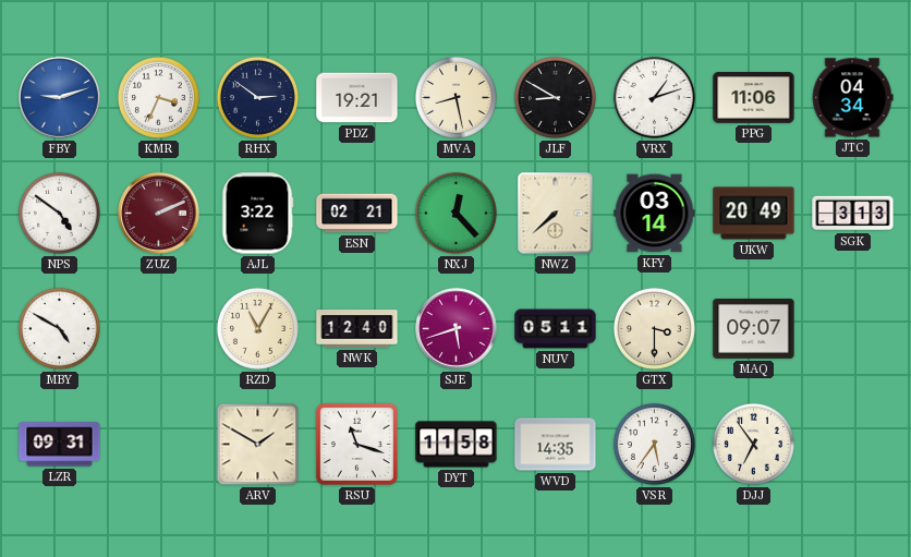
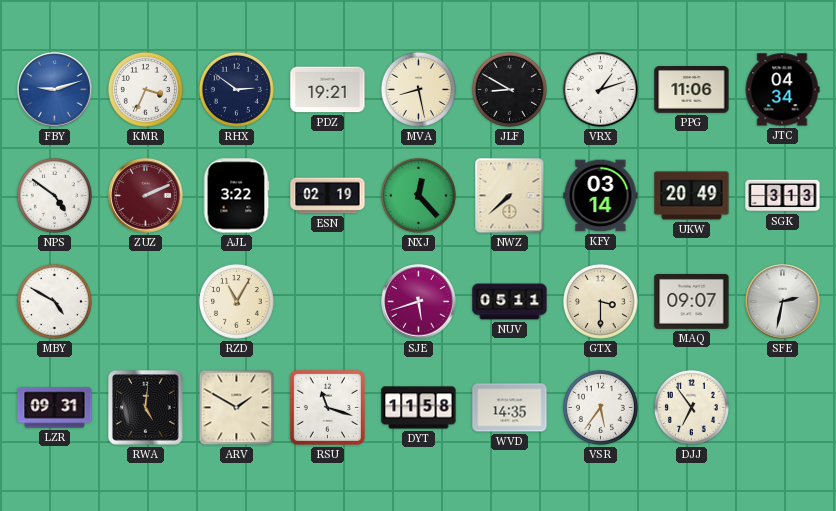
ESN: 02:21 -> 02:19
NWK: 12:40 -> none
SFE: none -> 2:32
RWA: none -> 5:01
